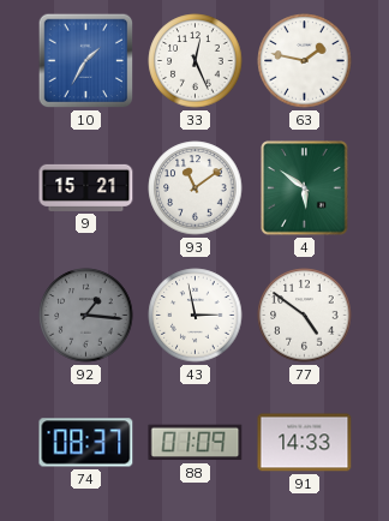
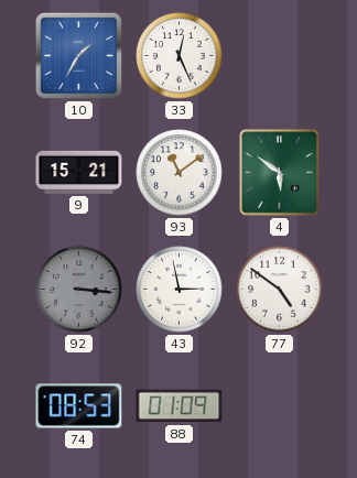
63: 1:47 -> none
92: 1:16 -> 3:16
74: 08:37 -> 08:53
91: 14:33 -> none
